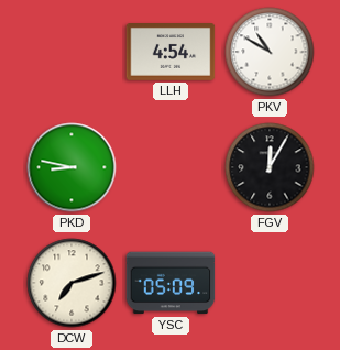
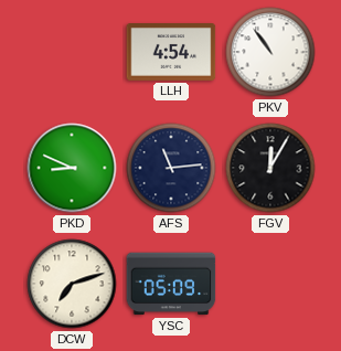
PKV: 10:50 -> 10:54
PKD: 8:47 -> 8:49
AFS: none -> 11:14
